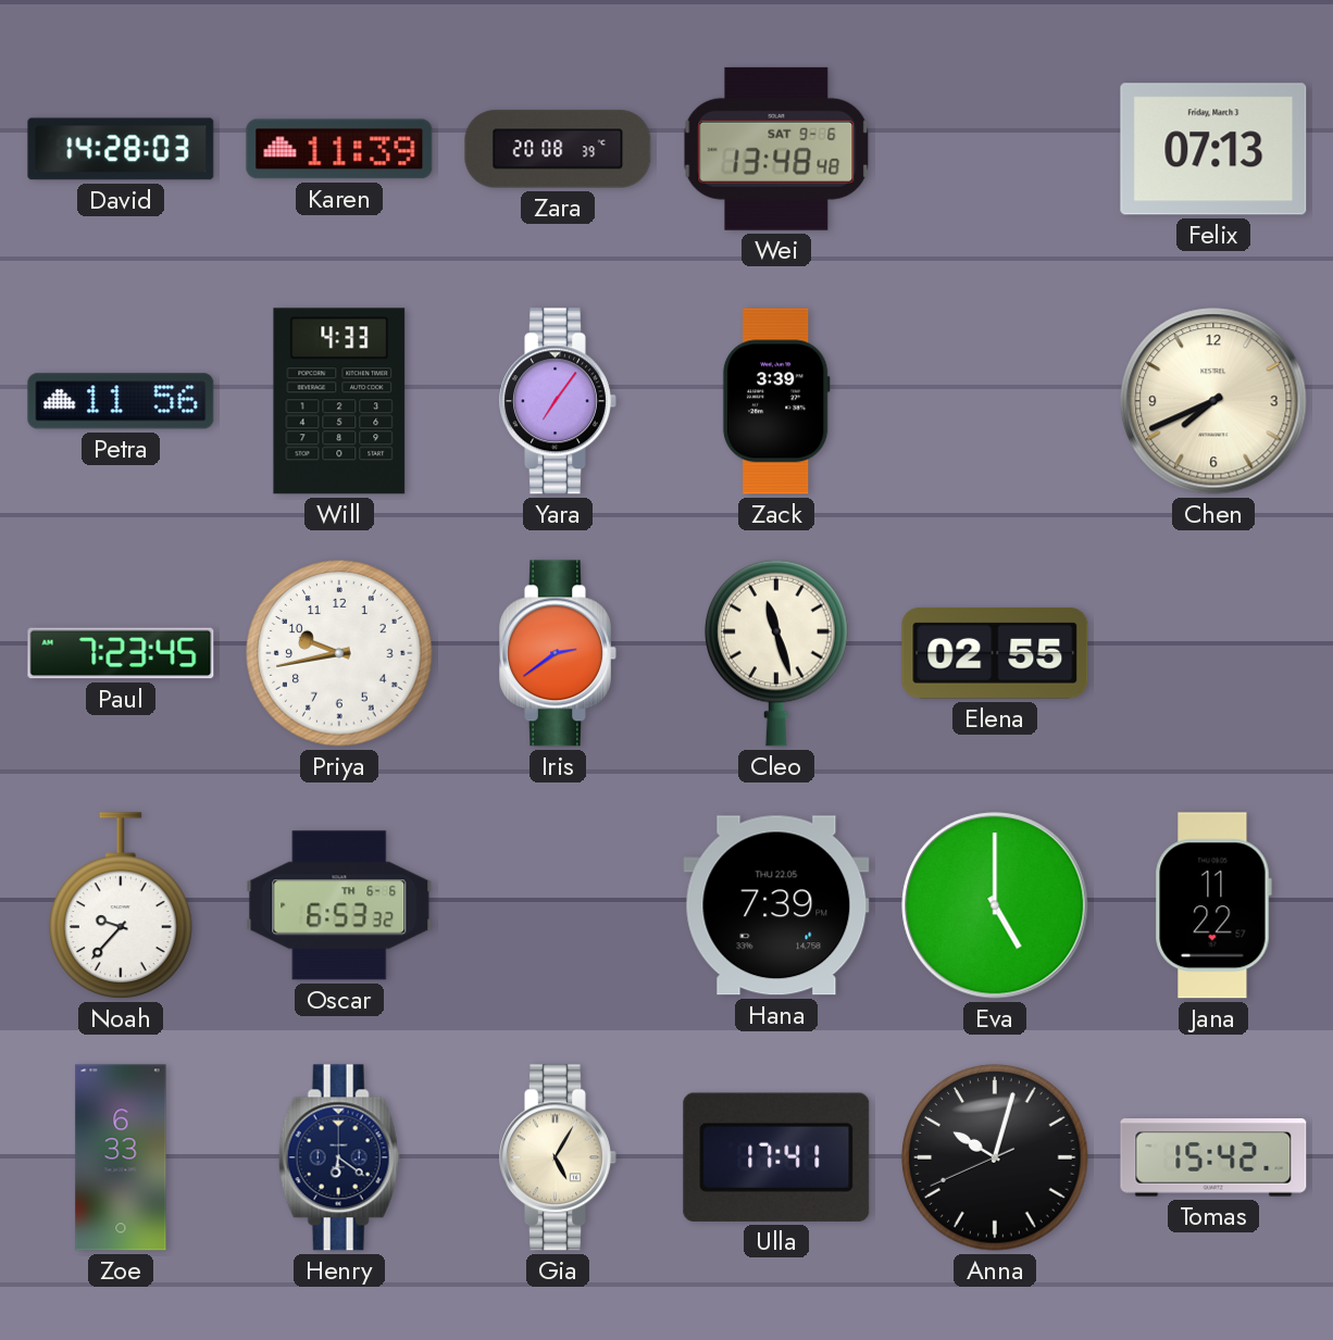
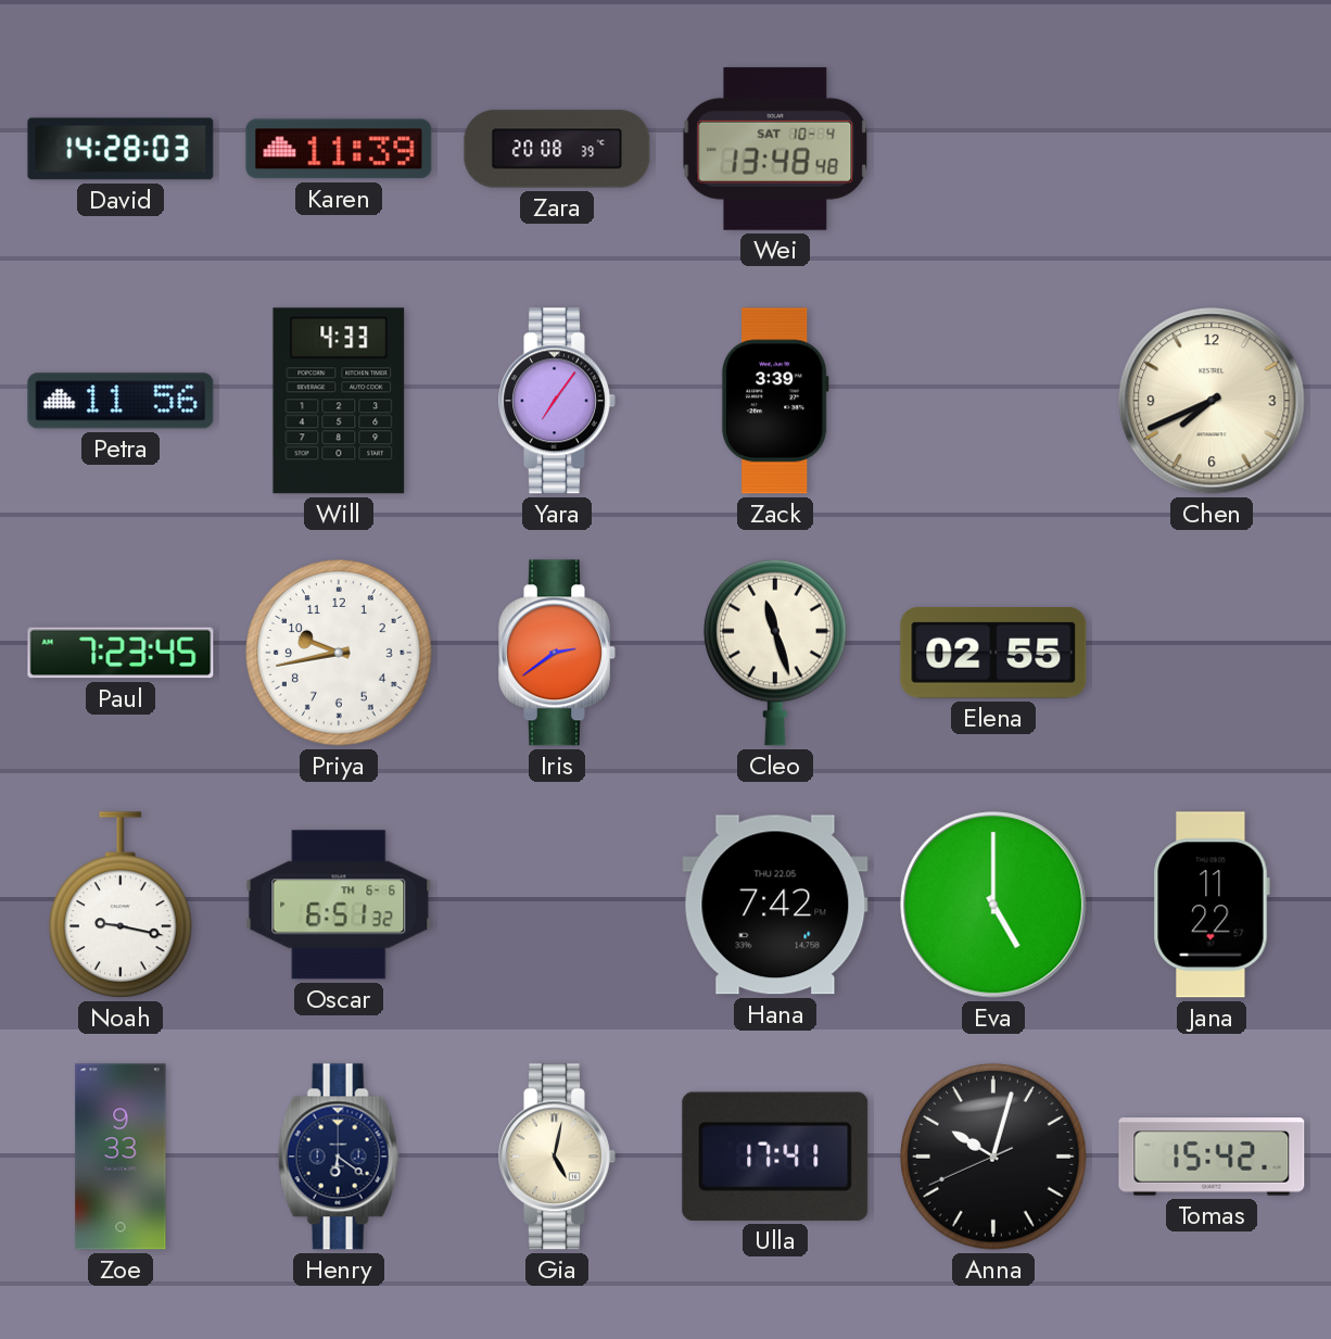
Wei date: SAT 9-6 -> SAT 10-4
Felix: 07:13 -> none
Noah: 9:37 -> 9:17
Oscar: 6:53 -> 6:51
Hana: 7:39 -> 7:42
Zoe: 6:33 -> 9:33
Gia: 5:05 -> 5:02
